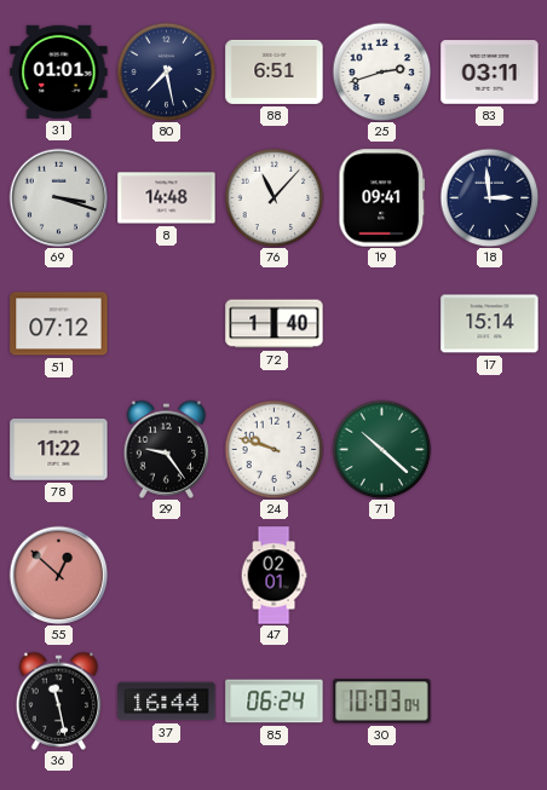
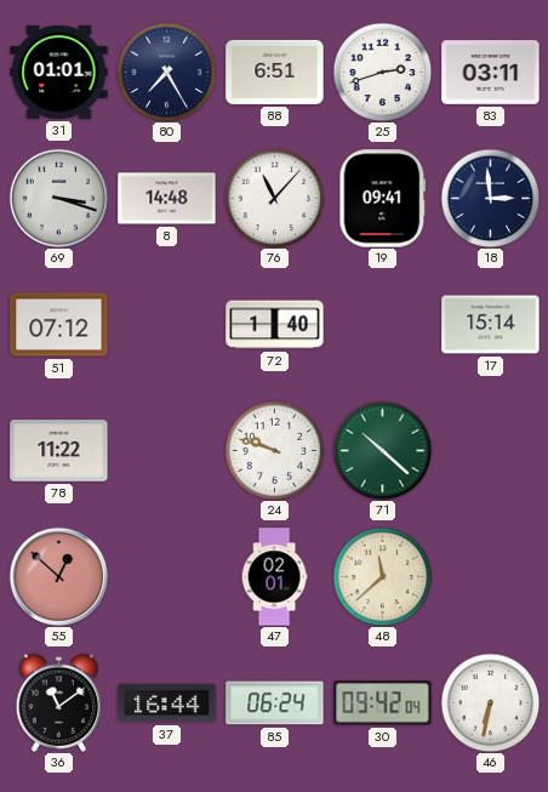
80: 7:28 -> 7:25
29: 9:24 -> none
48: none -> 11:38
36: 11:28 -> 11:09
30: 10:03 -> 09:42
46: none -> 6:32
